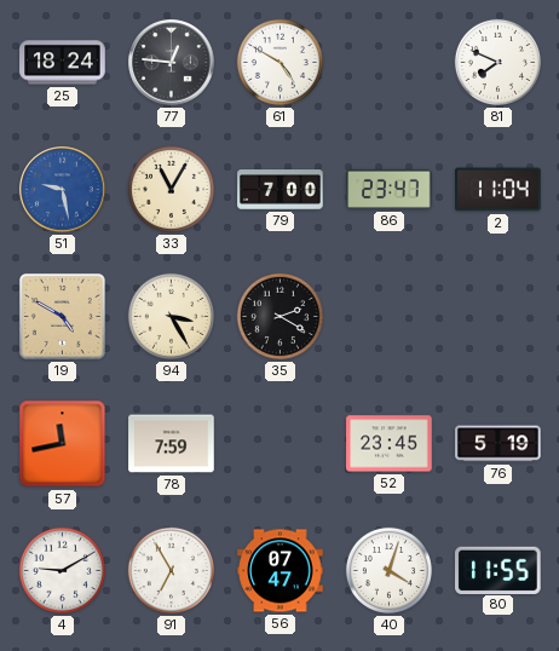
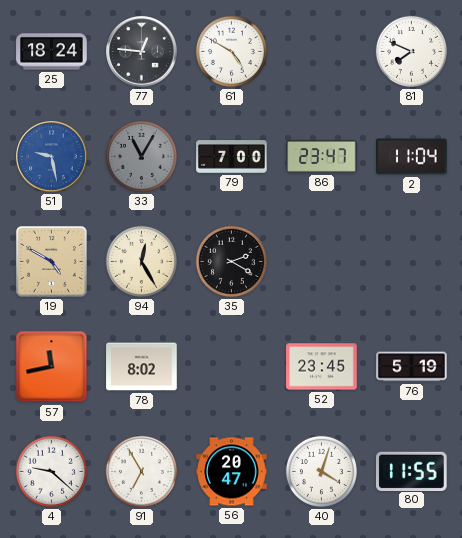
33 dial: cream -> grey
94: 3:25 -> 12:25
78: 7:59 -> 8:02
4: 9:10 -> 9:22
56: 07:47 -> 20:47
